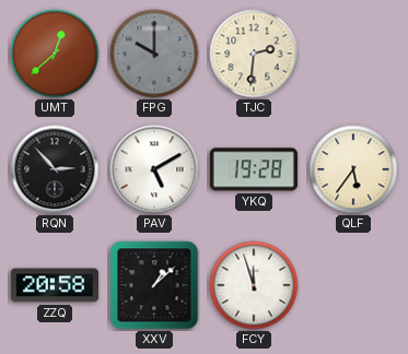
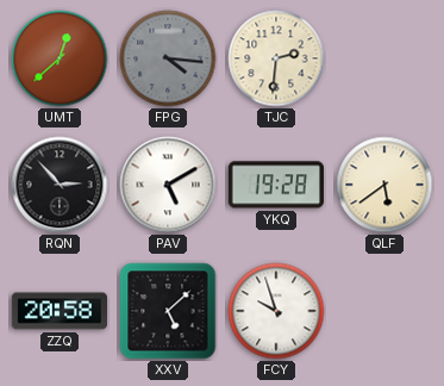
FPG: 10:00 -> 4:16
QLF: 5:36 -> 5:39
XXV: 1:08 -> 5:08
FCY: 11:57 -> 9:57
